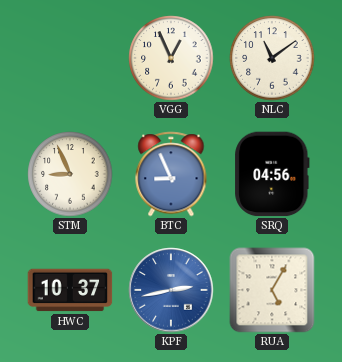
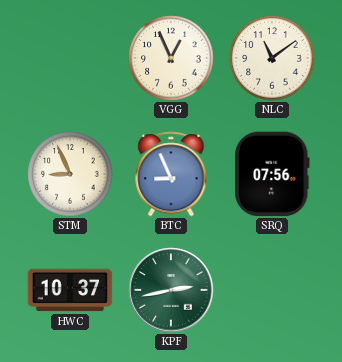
SRQ: 04:56 -> 07:56
KPF dial: blue -> green
RUA: 5:05 -> none
